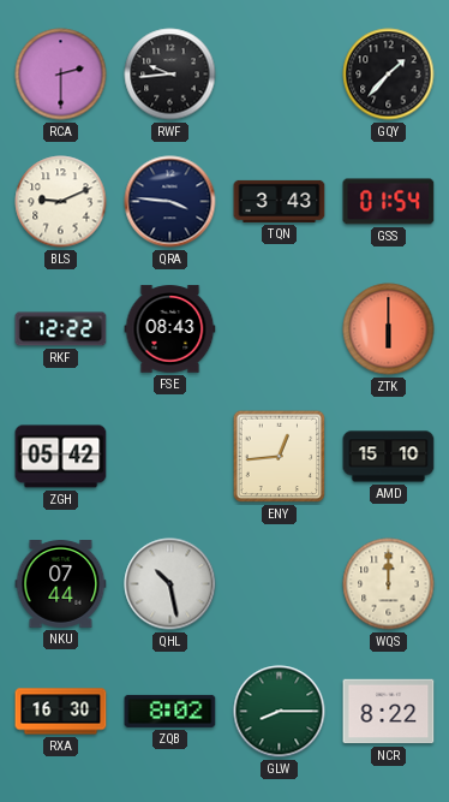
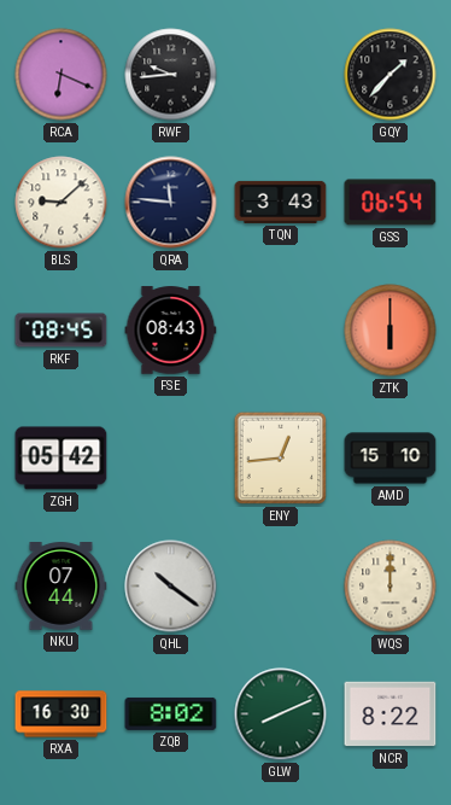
RCA: 2:30 -> 6:19
BLS: 9:11 -> 9:08
QRA: 3:46 -> 11:46
GSS: 01:54 -> 06:54
RKF: 12:22 -> 08:45
QHL: 10:28 -> 10:21
GLW: 8:15 -> 8:11
